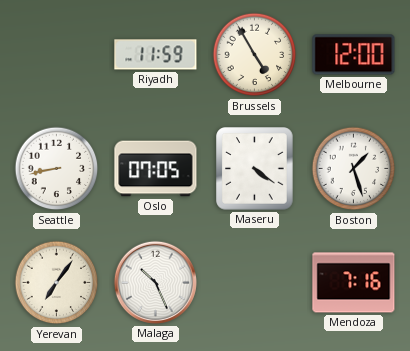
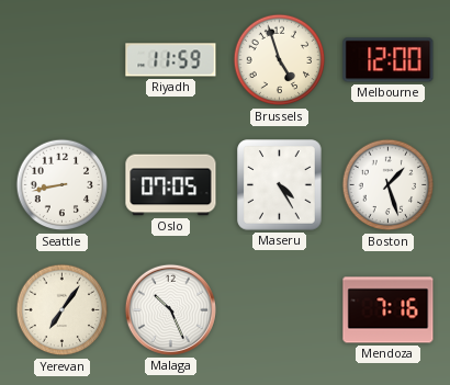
Brussels: 4:55 -> 4:57
Maseru: 4:21 -> 4:25
